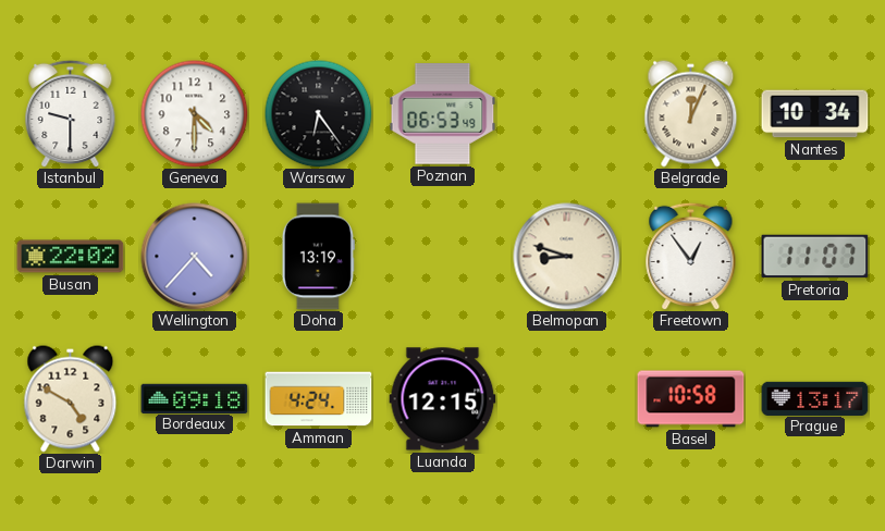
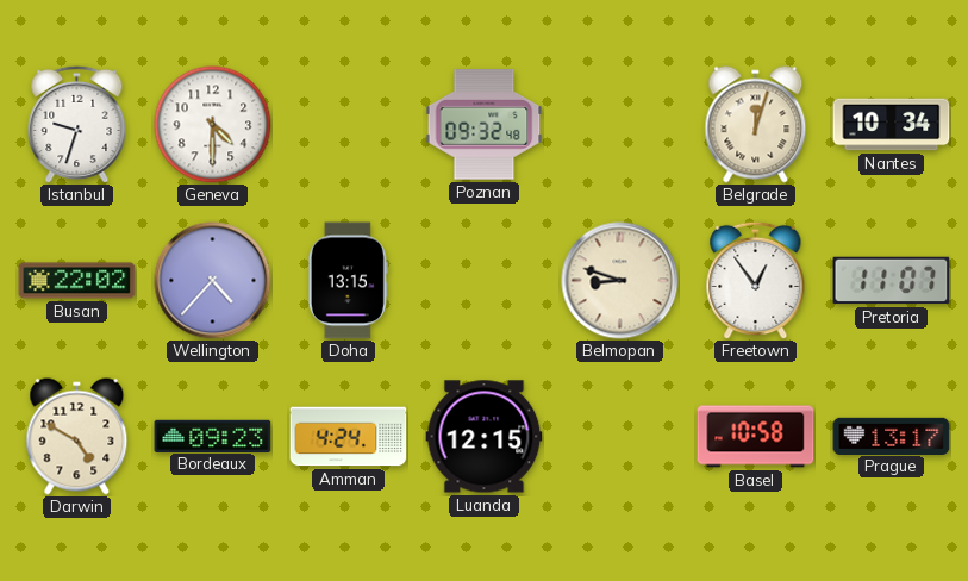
Istanbul: 9:30 -> 9:33
Warsaw: 6:24 -> none
Poznan: 06:53 -> 09:32
Belgrade: 12:04 -> 12:03
Doha: 13:19 -> 13:15
Bordeaux: 09:18 -> 09:23
